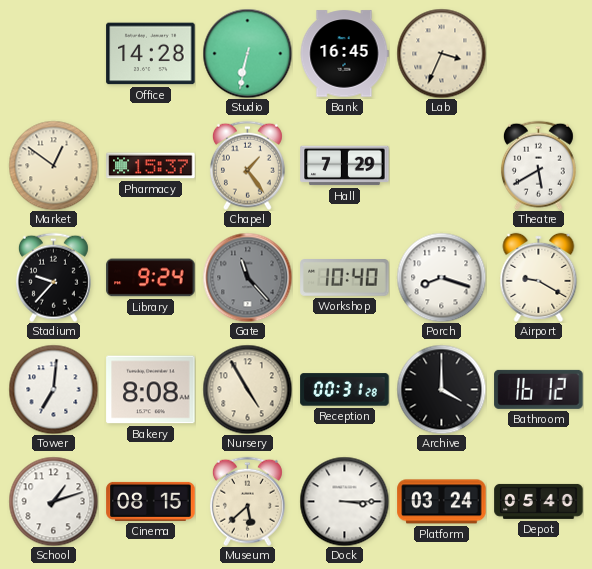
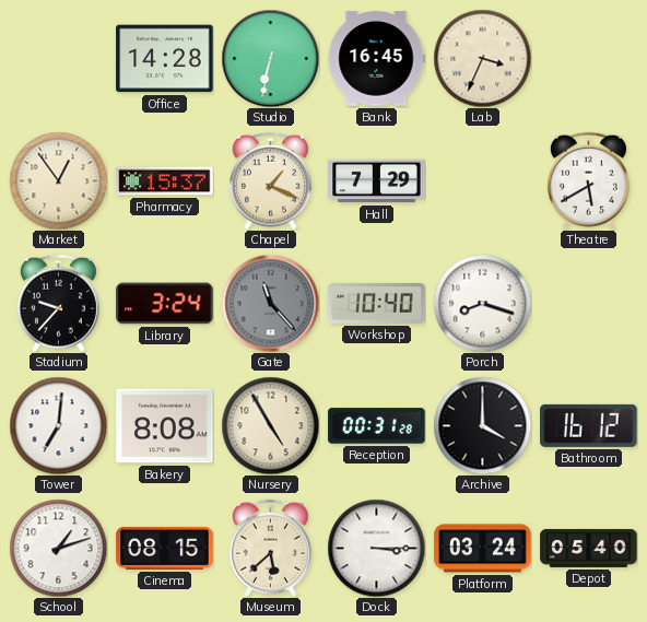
Market: 12:51 -> 12:54
Chapel: 1:24 -> 1:19
Library: 9:24 -> 3:24
Airport: 9:20 -> none
